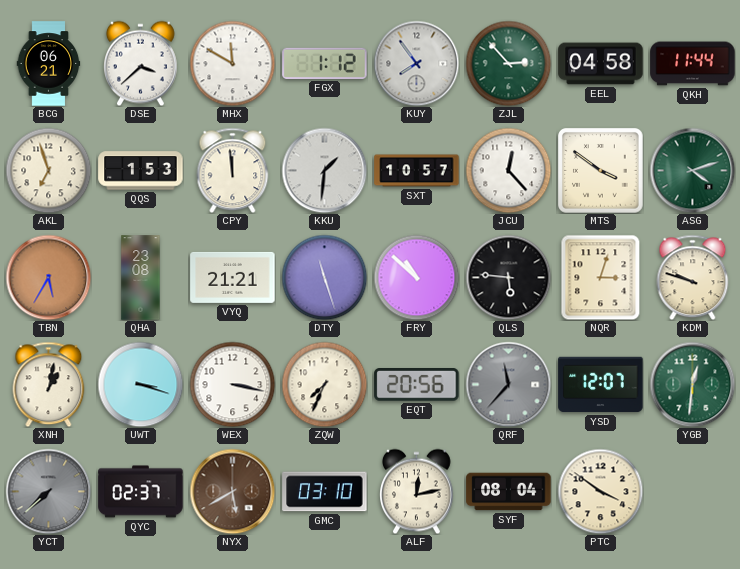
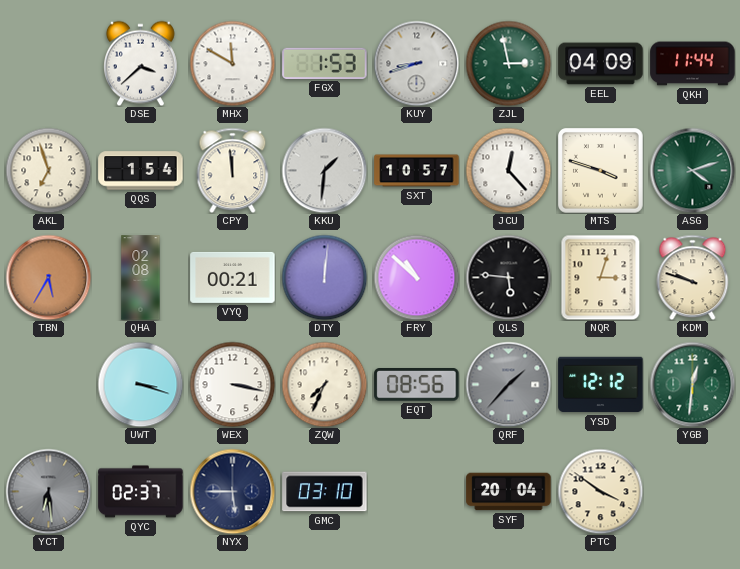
BCG: 06:21 -> none
FGX: 1:12 -> 1:53
KUY: 7:54 -> 8:42
ZJL: 2:53 -> 2:58
EEL: 04:58 -> 04:09
QQS: 1:53 -> 1:54
MTS: 3:51 -> 3:48
QHA: 23:08 -> 02:08
VYQ: 21:21 -> 00:21
DTY: 11:27 -> 12:01
XNH: 1:02 -> none
EQT: 20:56 -> 08:56
QRF: 11:37 -> 1:37
YSD: 12:07 -> 12:12
YCT: 7:38 -> 6:29
NYX: 5:40 -> 5:45
NYX dial: brown -> navy
ALF: 12:13 -> none
SYF: 08:04 -> 20:04
